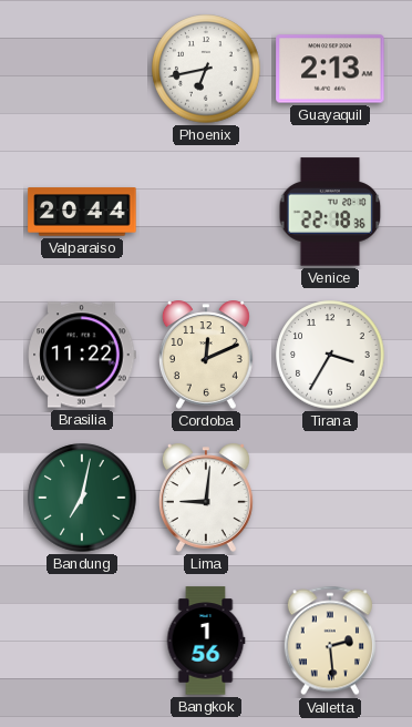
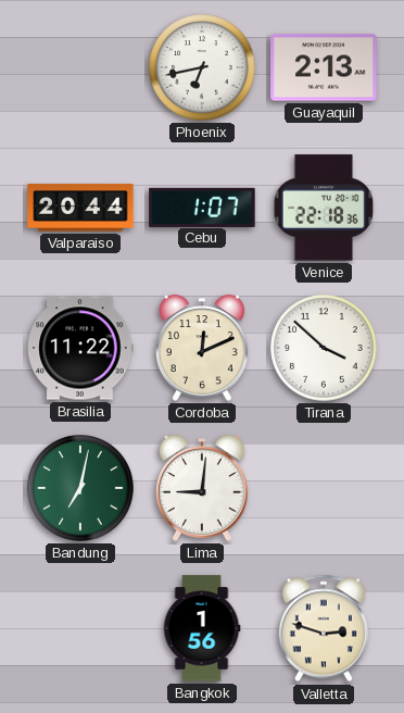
Cebu: none -> 1:07
Tirana: 3:35 -> 3:52
Valletta: 2:29 -> 2:48
